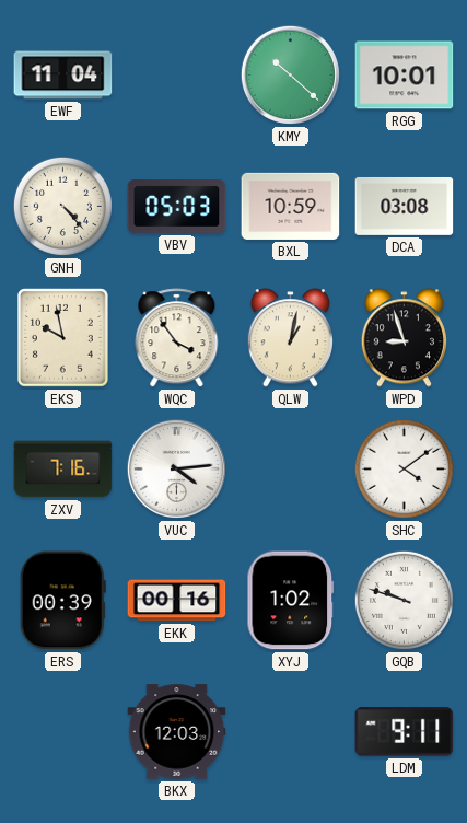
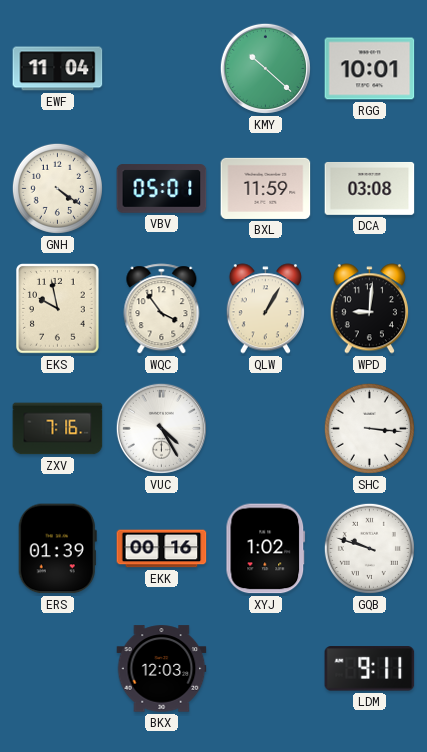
GNH: 4:23 -> 4:21
VBV: 05:03 -> 05:01
BXL: 10:59 -> 11:59
QLW: 1:02 -> 1:05
WPD: 8:57 -> 9:01
VUC: 4:14 -> 4:25
SHC: 4:09 -> 3:16
ERS: 00:39 -> 01:39
